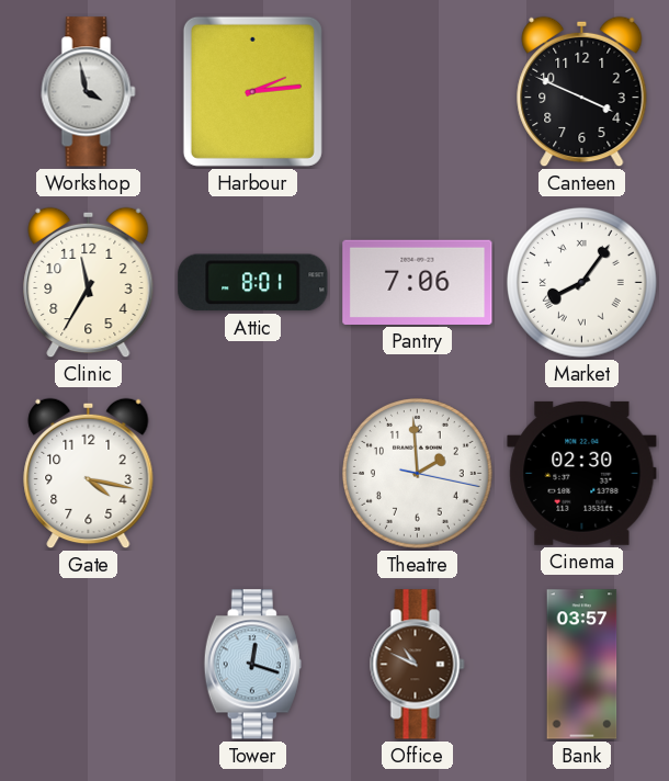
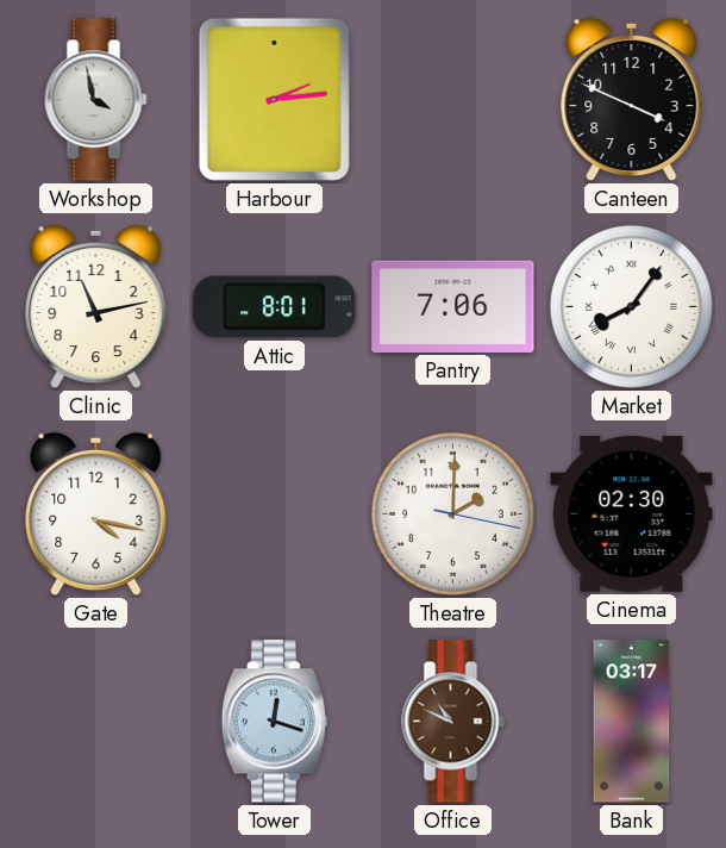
Clinic: 11:35 -> 11:13
Theatre: 1:59 -> 2:00
Bank: 03:57 -> 03:17
